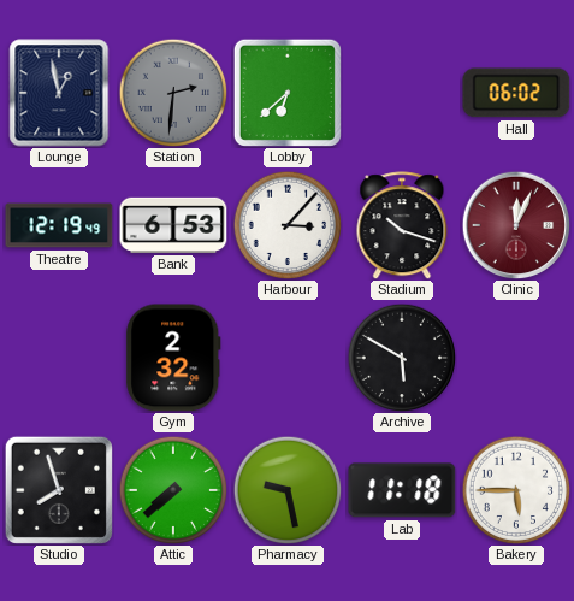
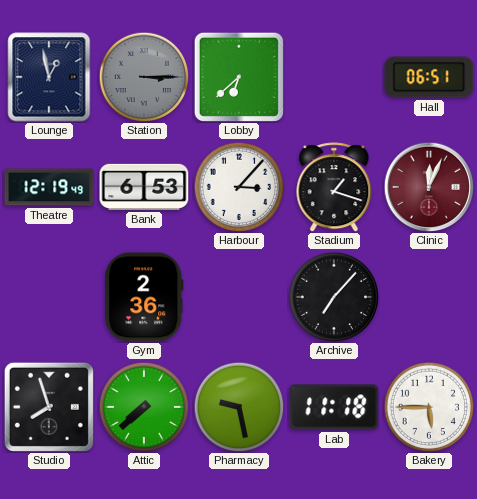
Station: 2:31 -> 3:15
Hall: 06:02 -> 06:51
Stadium: 10:18 -> 1:18
Gym: 2:32 -> 2:36
Archive: 5:50 -> 7:07
